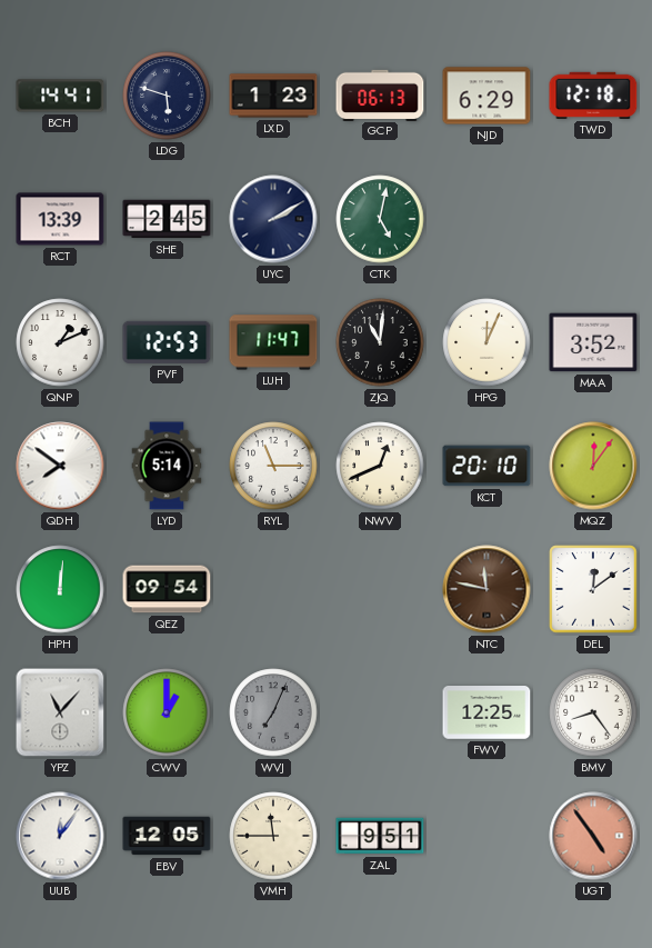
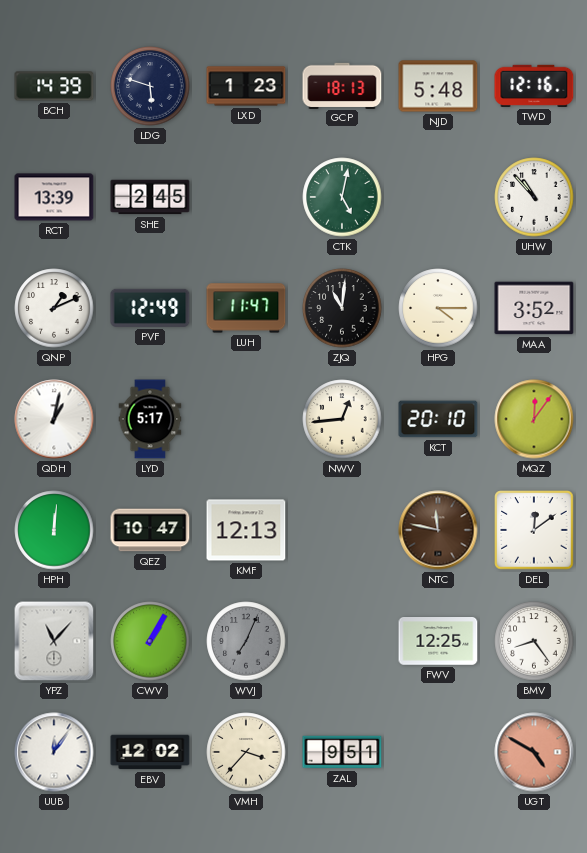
BCH: 14:41 -> 14:39
GCP: 06:13 -> 18:13
NJD: 6:29 -> 5:48
TWD: 12:18 -> 12:16
UYC: 2:10 -> none
UHW: none -> 10:53
PVF: 12:53 -> 12:49
HPG: 12:04 -> 4:15
QDH: 7:51 -> 1:02
LYD: 5:14 -> 5:17
RYL: 11:15 -> none
NWV: 12:41 -> 12:44
QEZ: 09:54 -> 10:47
KMF: none -> 12:13
CWV: 1:00 -> 1:05
EBV: 12:05 -> 12:02
VMH: 11:45 -> 3:37
UGT: 4:54 -> 4:50
